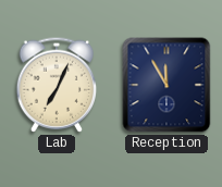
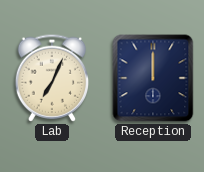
Reception: 11:55 -> 12:00
